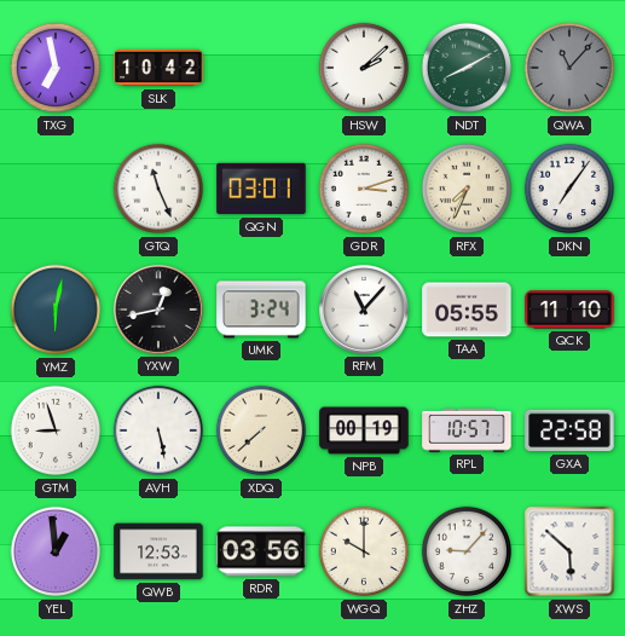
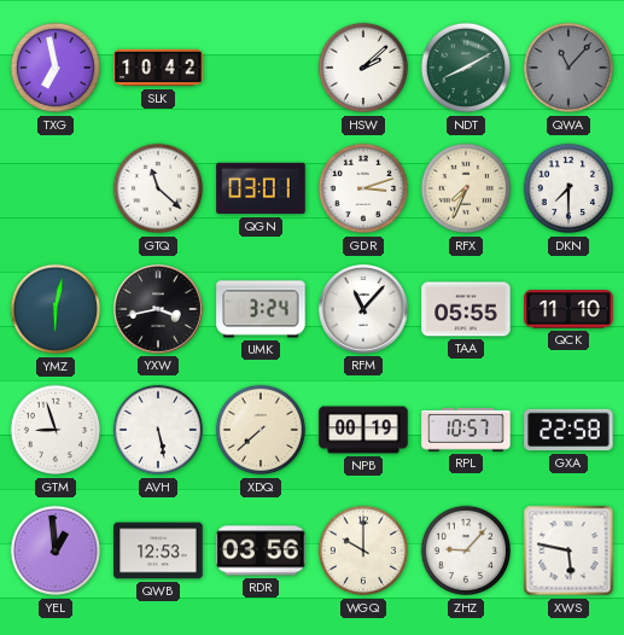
GTQ: 11:26 -> 11:22
DKN: 7:06 -> 7:30
YXW: 12:43 -> 3:43
XWS: 5:52 -> 5:47
